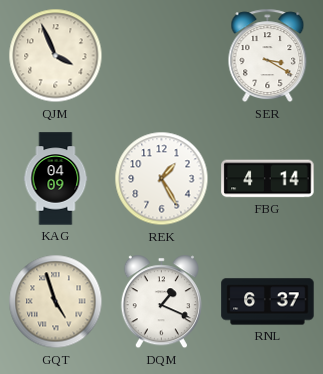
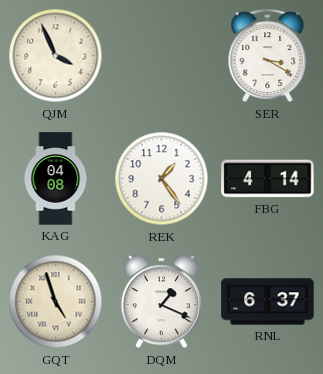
KAG: 04:09 -> 04:08
REK: 1:25 -> 1:24
